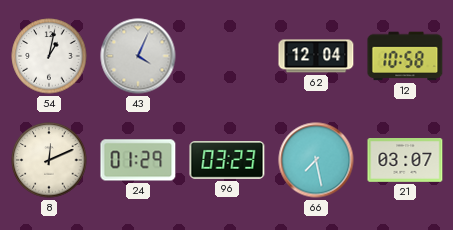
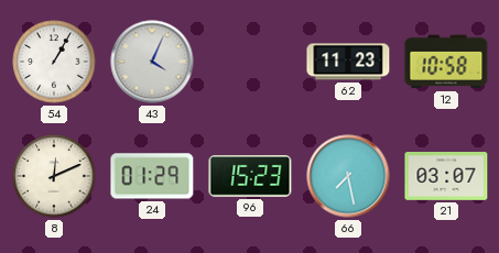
54: 1:02 -> 1:05
62: 12:04 -> 11:23
96: 03:23 -> 15:23
